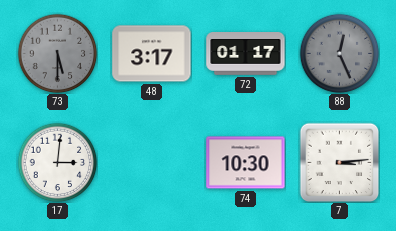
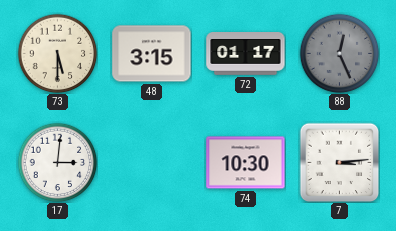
73 dial: grey -> cream
48: 3:17 -> 3:15
